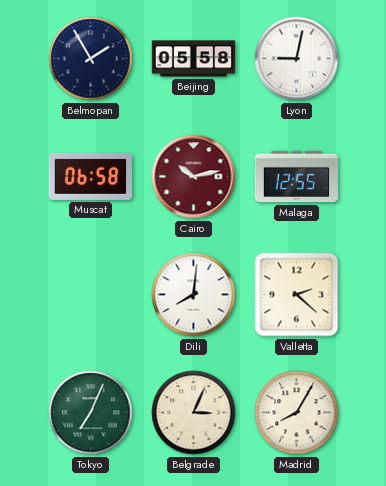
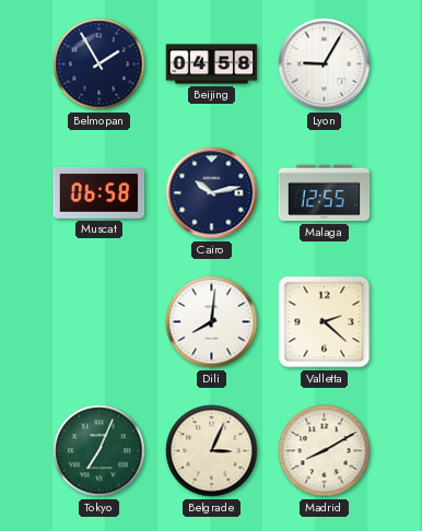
Beijing: 05:58 -> 04:58
Lyon: 9:02 -> 9:05
Cairo dial: burgundy -> navy
Madrid: 8:05 -> 8:10
